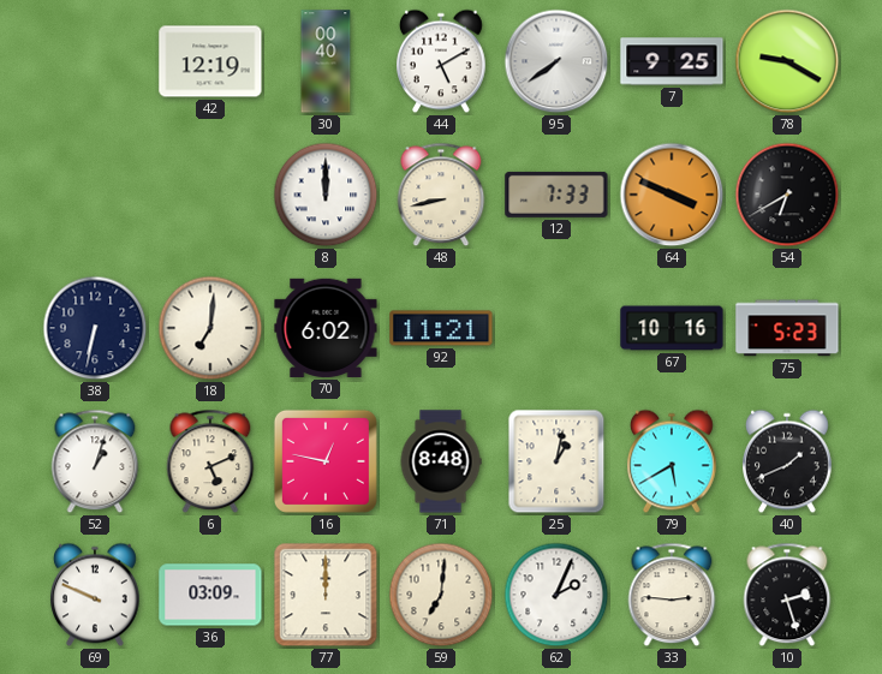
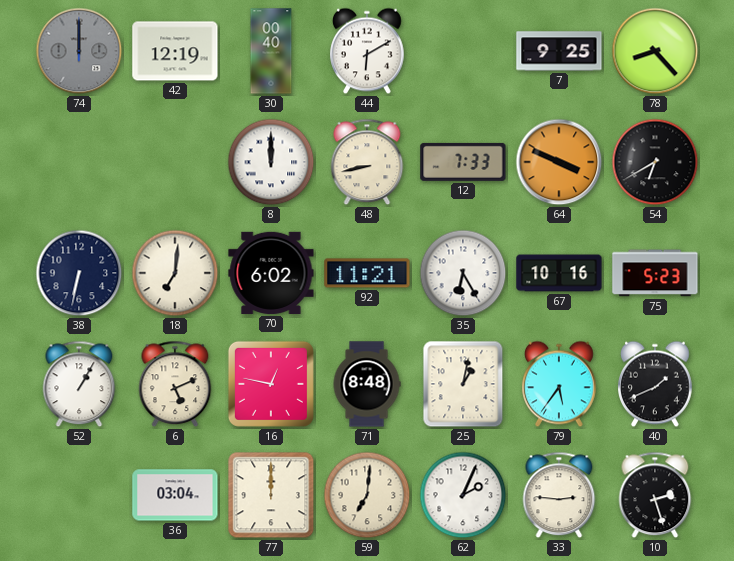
74: none -> 12:00
44: 5:10 -> 6:10
95: 7:39 -> none
78: 9:20 -> 8:23
35: none -> 6:25
52: 1:03 -> 1:05
79: 5:40 -> 5:36
69: 9:49 -> none
36: 03:09 -> 03:04
